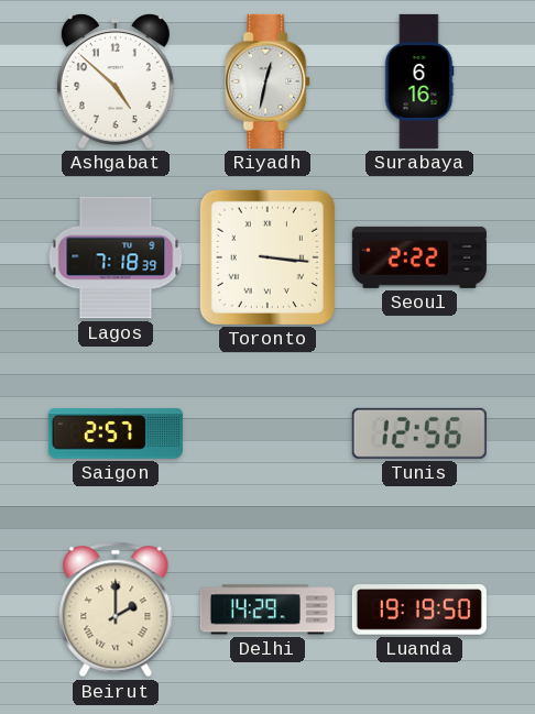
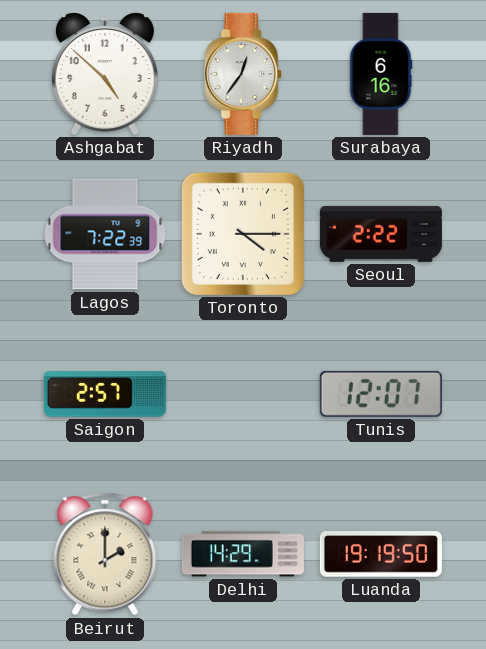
Riyadh: 12:32 -> 12:36
Lagos: 7:18 -> 7:22
Toronto: 3:16 -> 4:15
Tunis: 12:56 -> 12:07
